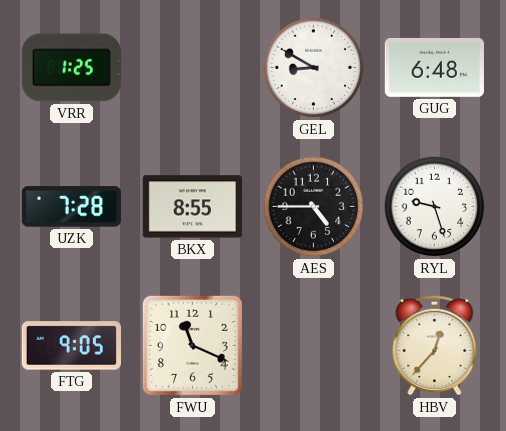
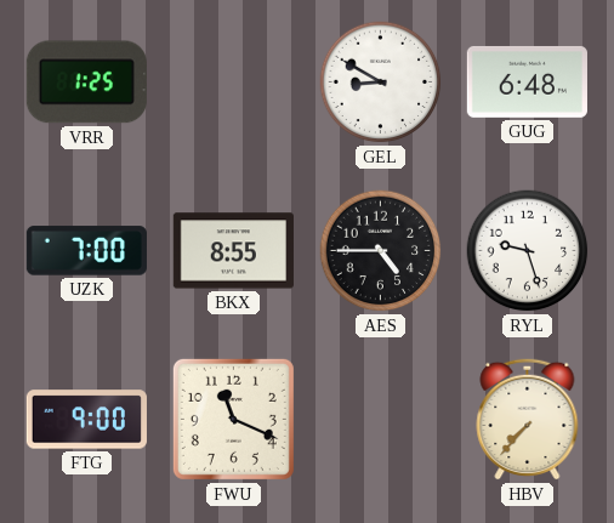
UZK: 7:28 -> 7:00
FTG: 9:05 -> 9:00
HBV: 12:37 -> 7:37
